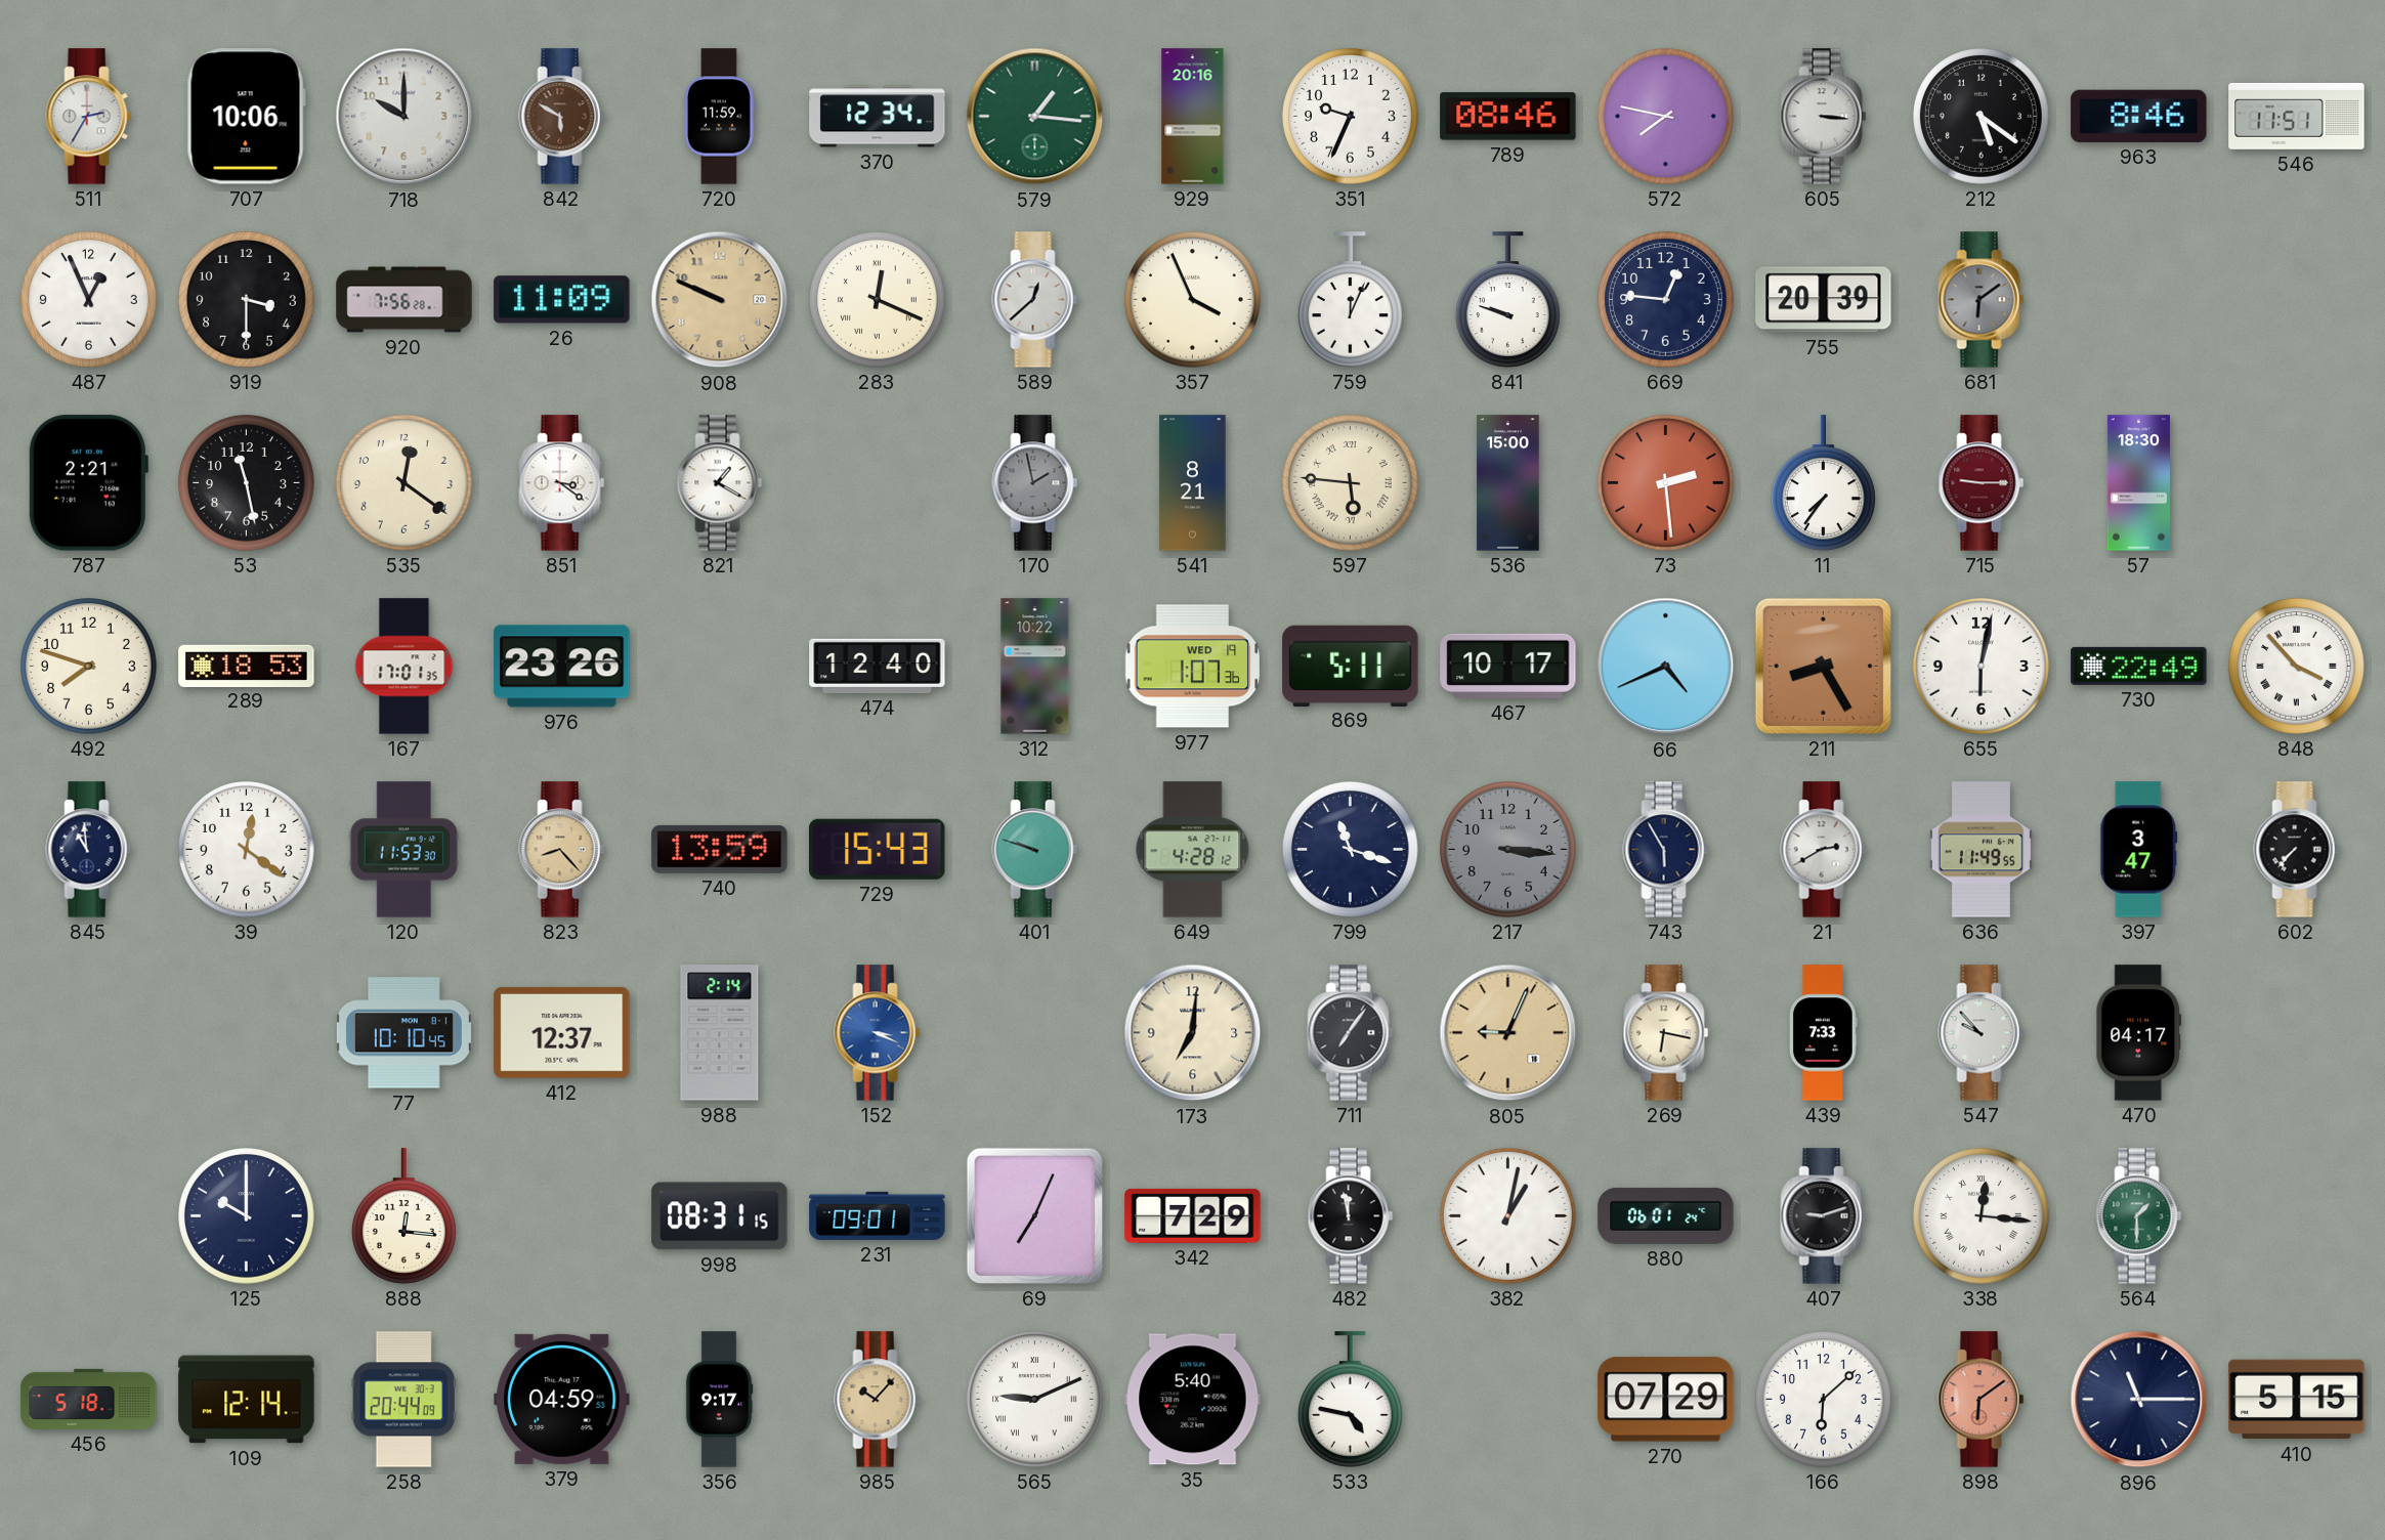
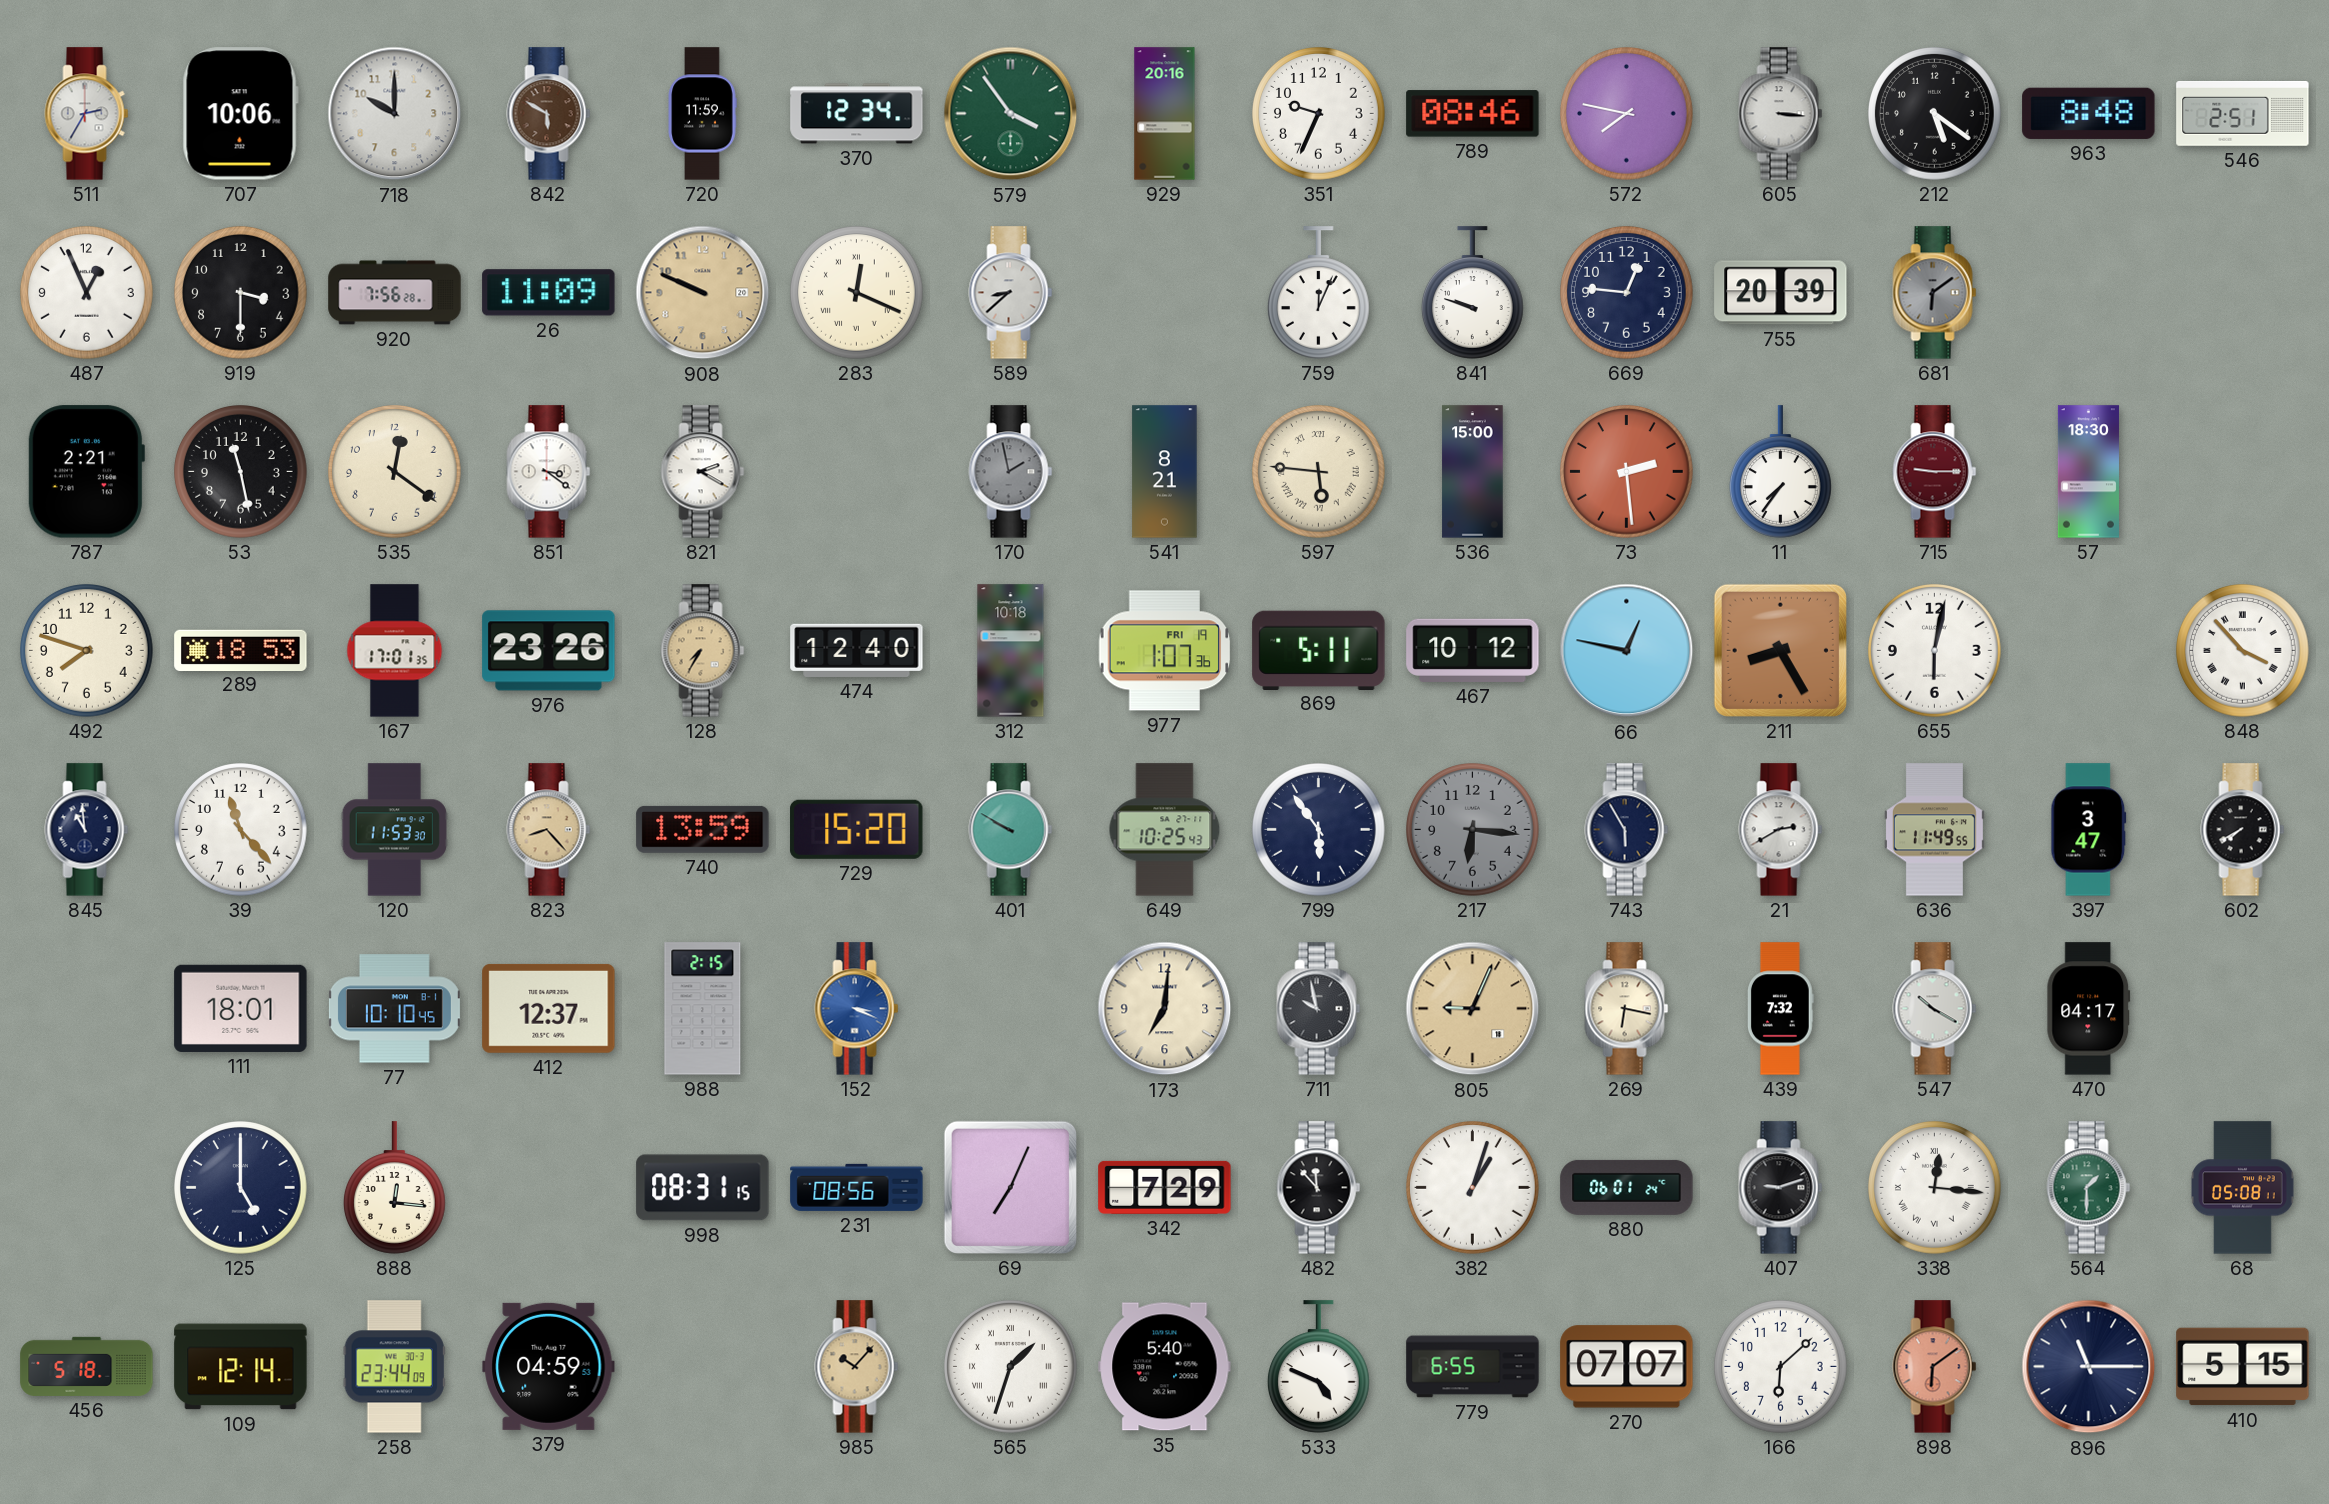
579: 1:16 -> 3:54
963: 8:46 -> 8:48
546: 11:51 -> 2:51
589: 12:38 -> 8:38
357: 3:56 -> none
821: 1:20 -> 2:20
128: none -> 7:35
312: 10:22 -> 10:18
977 date: WED 19 -> FRI 19
467: 10:17 -> 10:12
66: 4:41 -> 12:47
730: 22:49 -> none
39: 12:21 -> 11:23
729: 15:43 -> 15:20
401: 9:48 -> 9:50
649: 4:28 -> 10:25
799: 11:18 -> 5:54
217: 3:16 -> 6:16
602: 7:37 -> 7:40
111: none -> 18:01
988: 2:14 -> 2:15
711: 7:06 -> 9:58
439: 7:33 -> 7:32
547: 9:53 -> 10:20
125: 10:00 -> 5:00
231: 09:01 -> 08:56
482: 11:58 -> 11:53
382: 1:02 -> 1:03
68: none -> 05:08
258: 20:44 -> 23:44
356: 9:17 -> none
565: 9:11 -> 1:33
533: 4:47 -> 4:49
779: none -> 6:55
270: 07:29 -> 07:07
